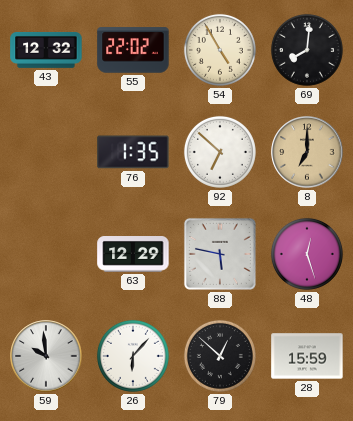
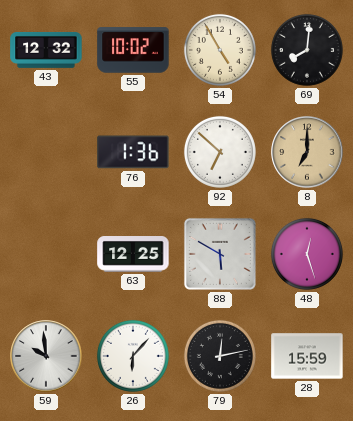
55: 22:02 -> 10:02
76: 1:35 -> 1:36
63: 12:29 -> 12:25
88: 5:47 -> 5:50
79: 12:52 -> 12:13
